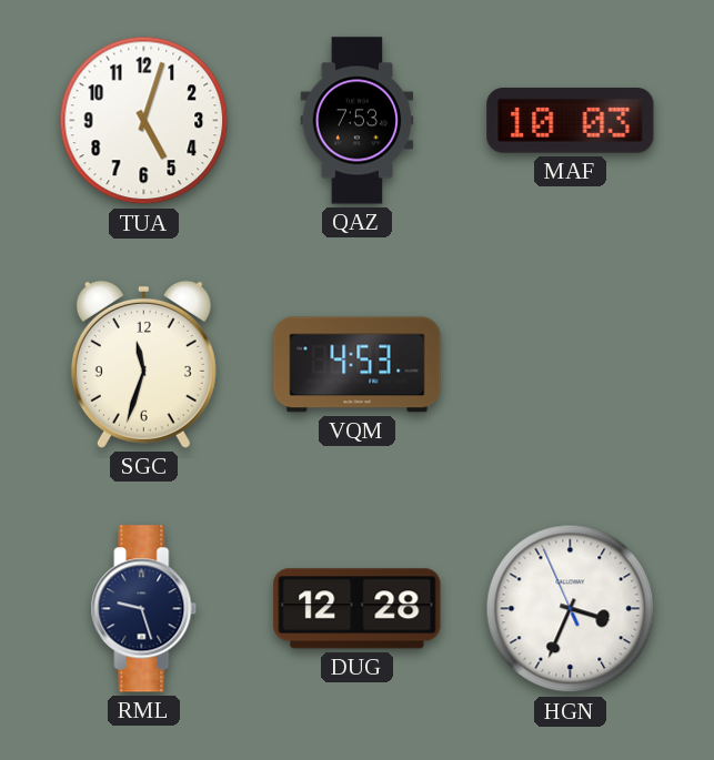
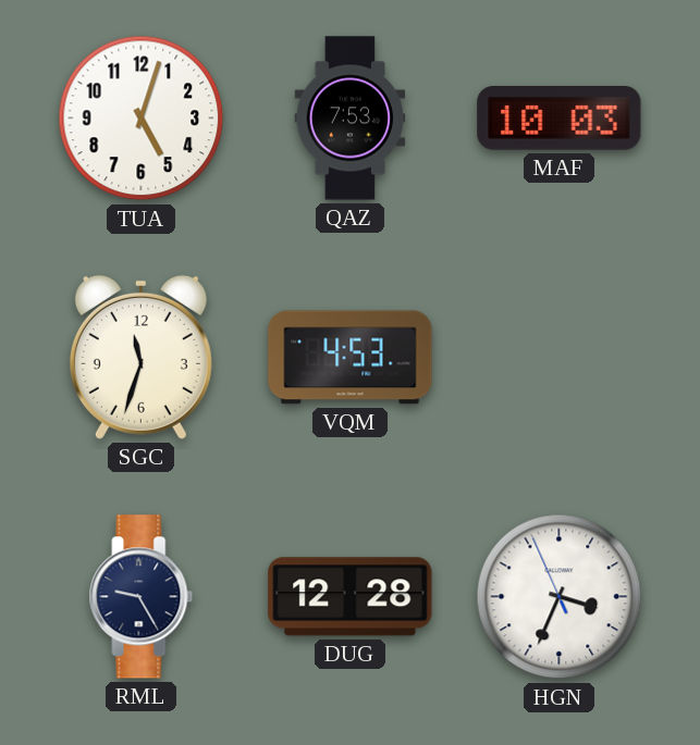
RML: 9:27 -> 9:25
